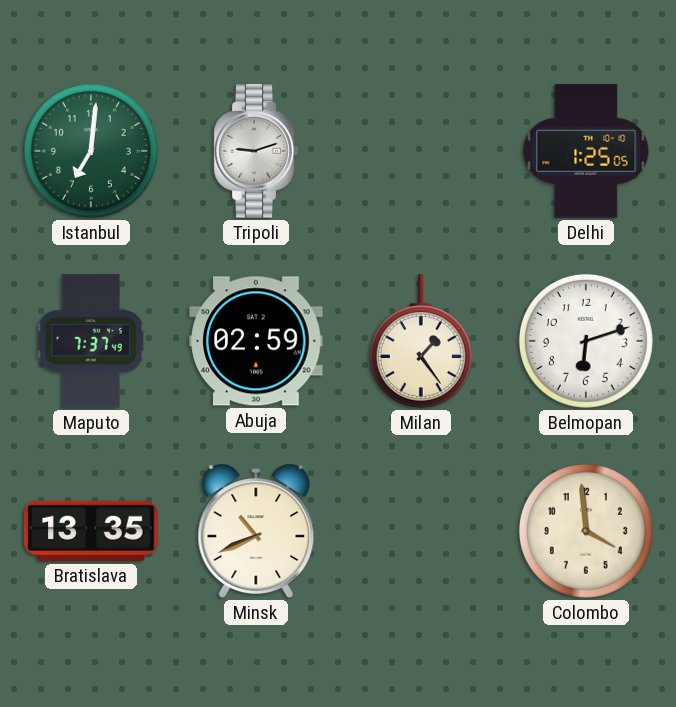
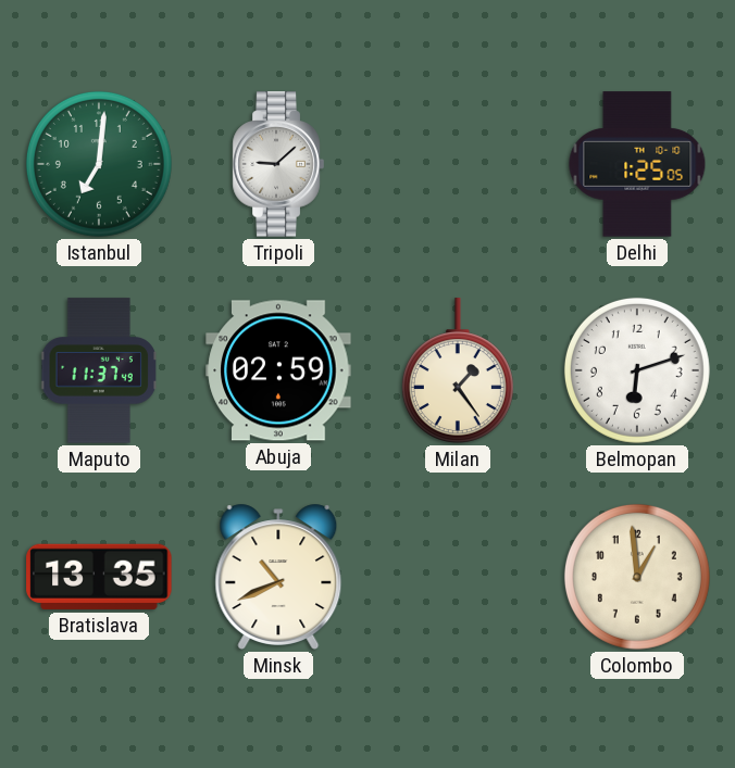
Tripoli: 9:12 -> 9:08
Maputo: 7:37 -> 11:37
Colombo: 3:59 -> 12:59
